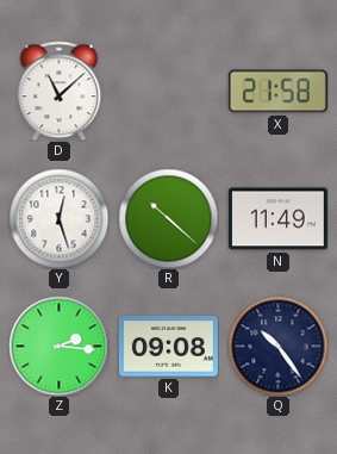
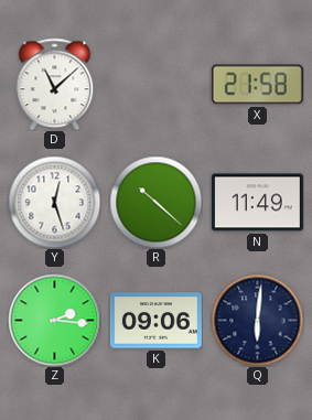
K: 09:08 -> 09:06
Q: 10:24 -> 6:01
